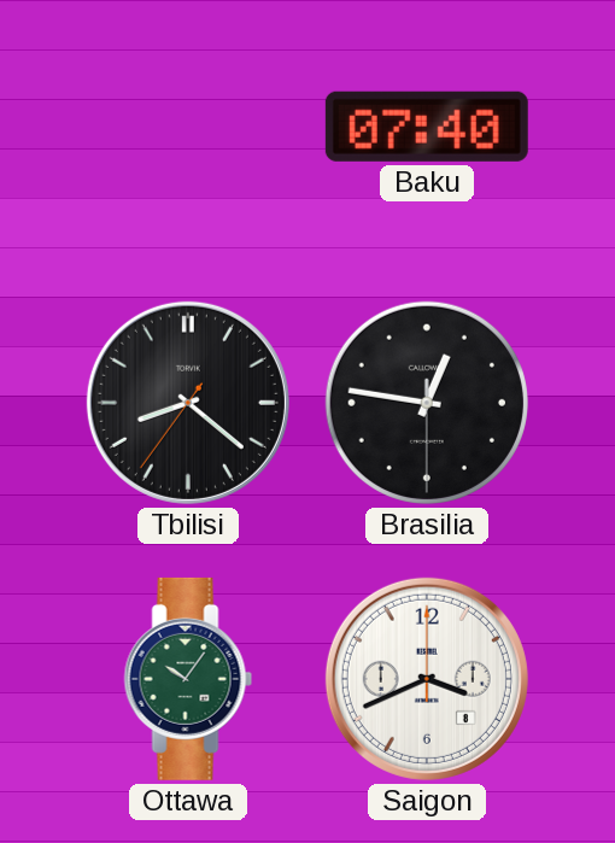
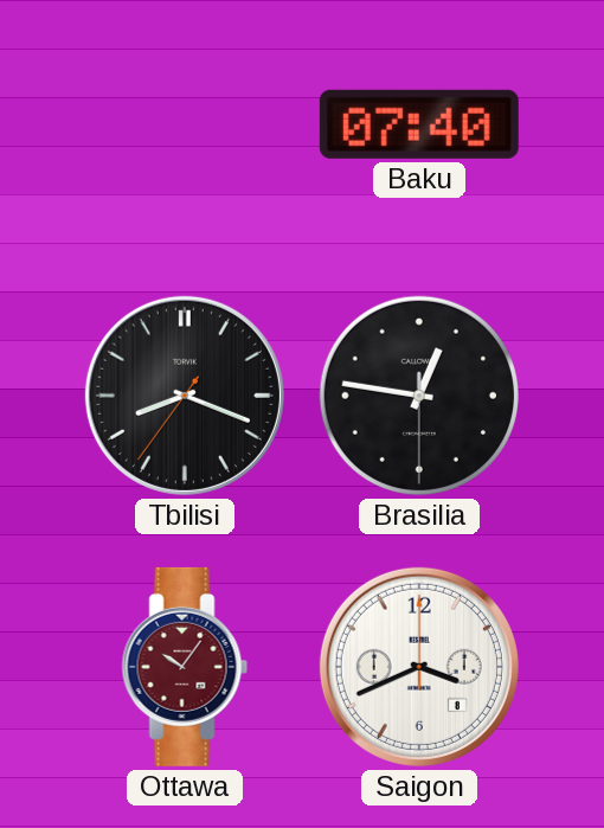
Tbilisi: 8:21 -> 8:18
Ottawa dial: green -> burgundy
